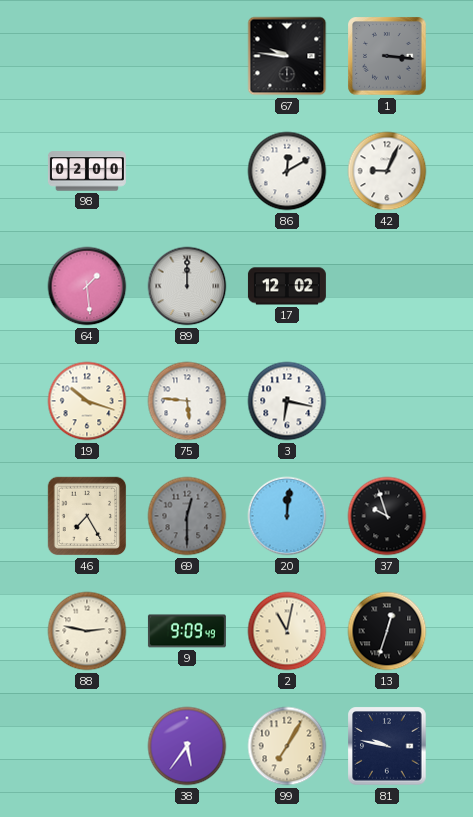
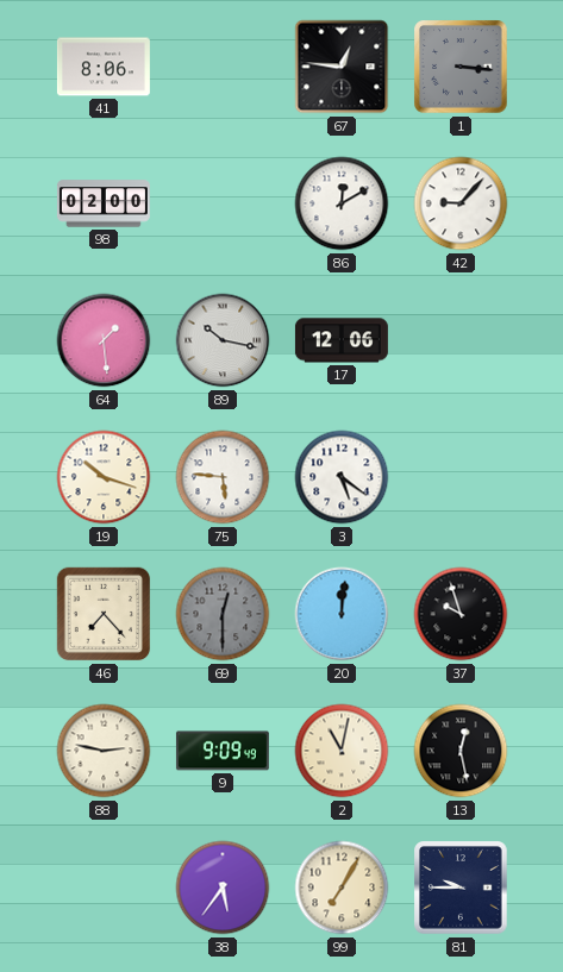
41: none -> 8:06
67: 9:46 -> 12:46
42: 9:04 -> 9:07
89: 12:00 -> 10:17
17: 12:02 -> 12:06
3: 6:17 -> 5:21
46: 7:25 -> 7:23
13: 12:33 -> 12:28
81: 9:47 -> 9:45
